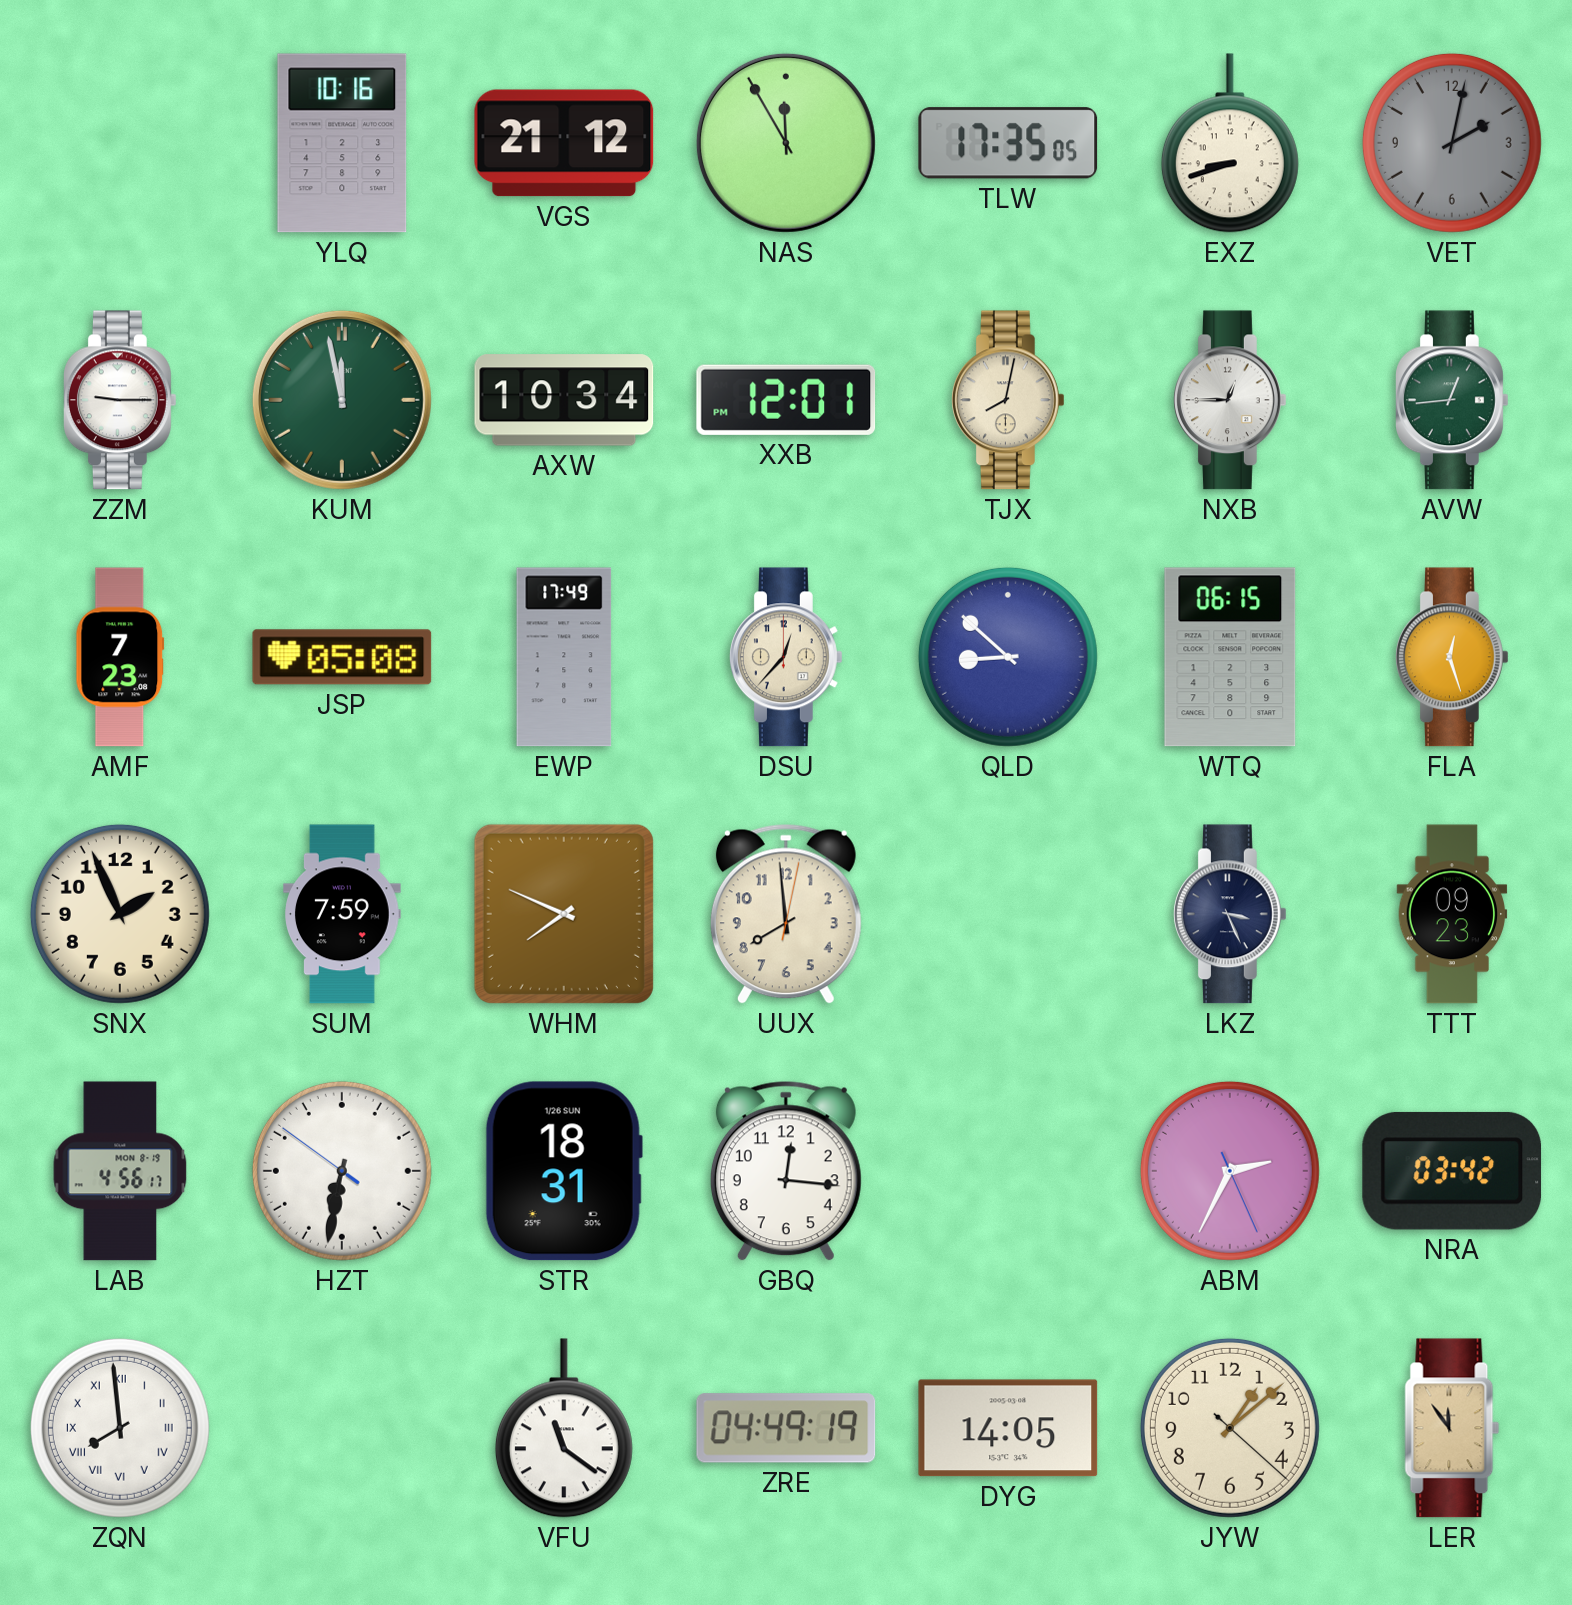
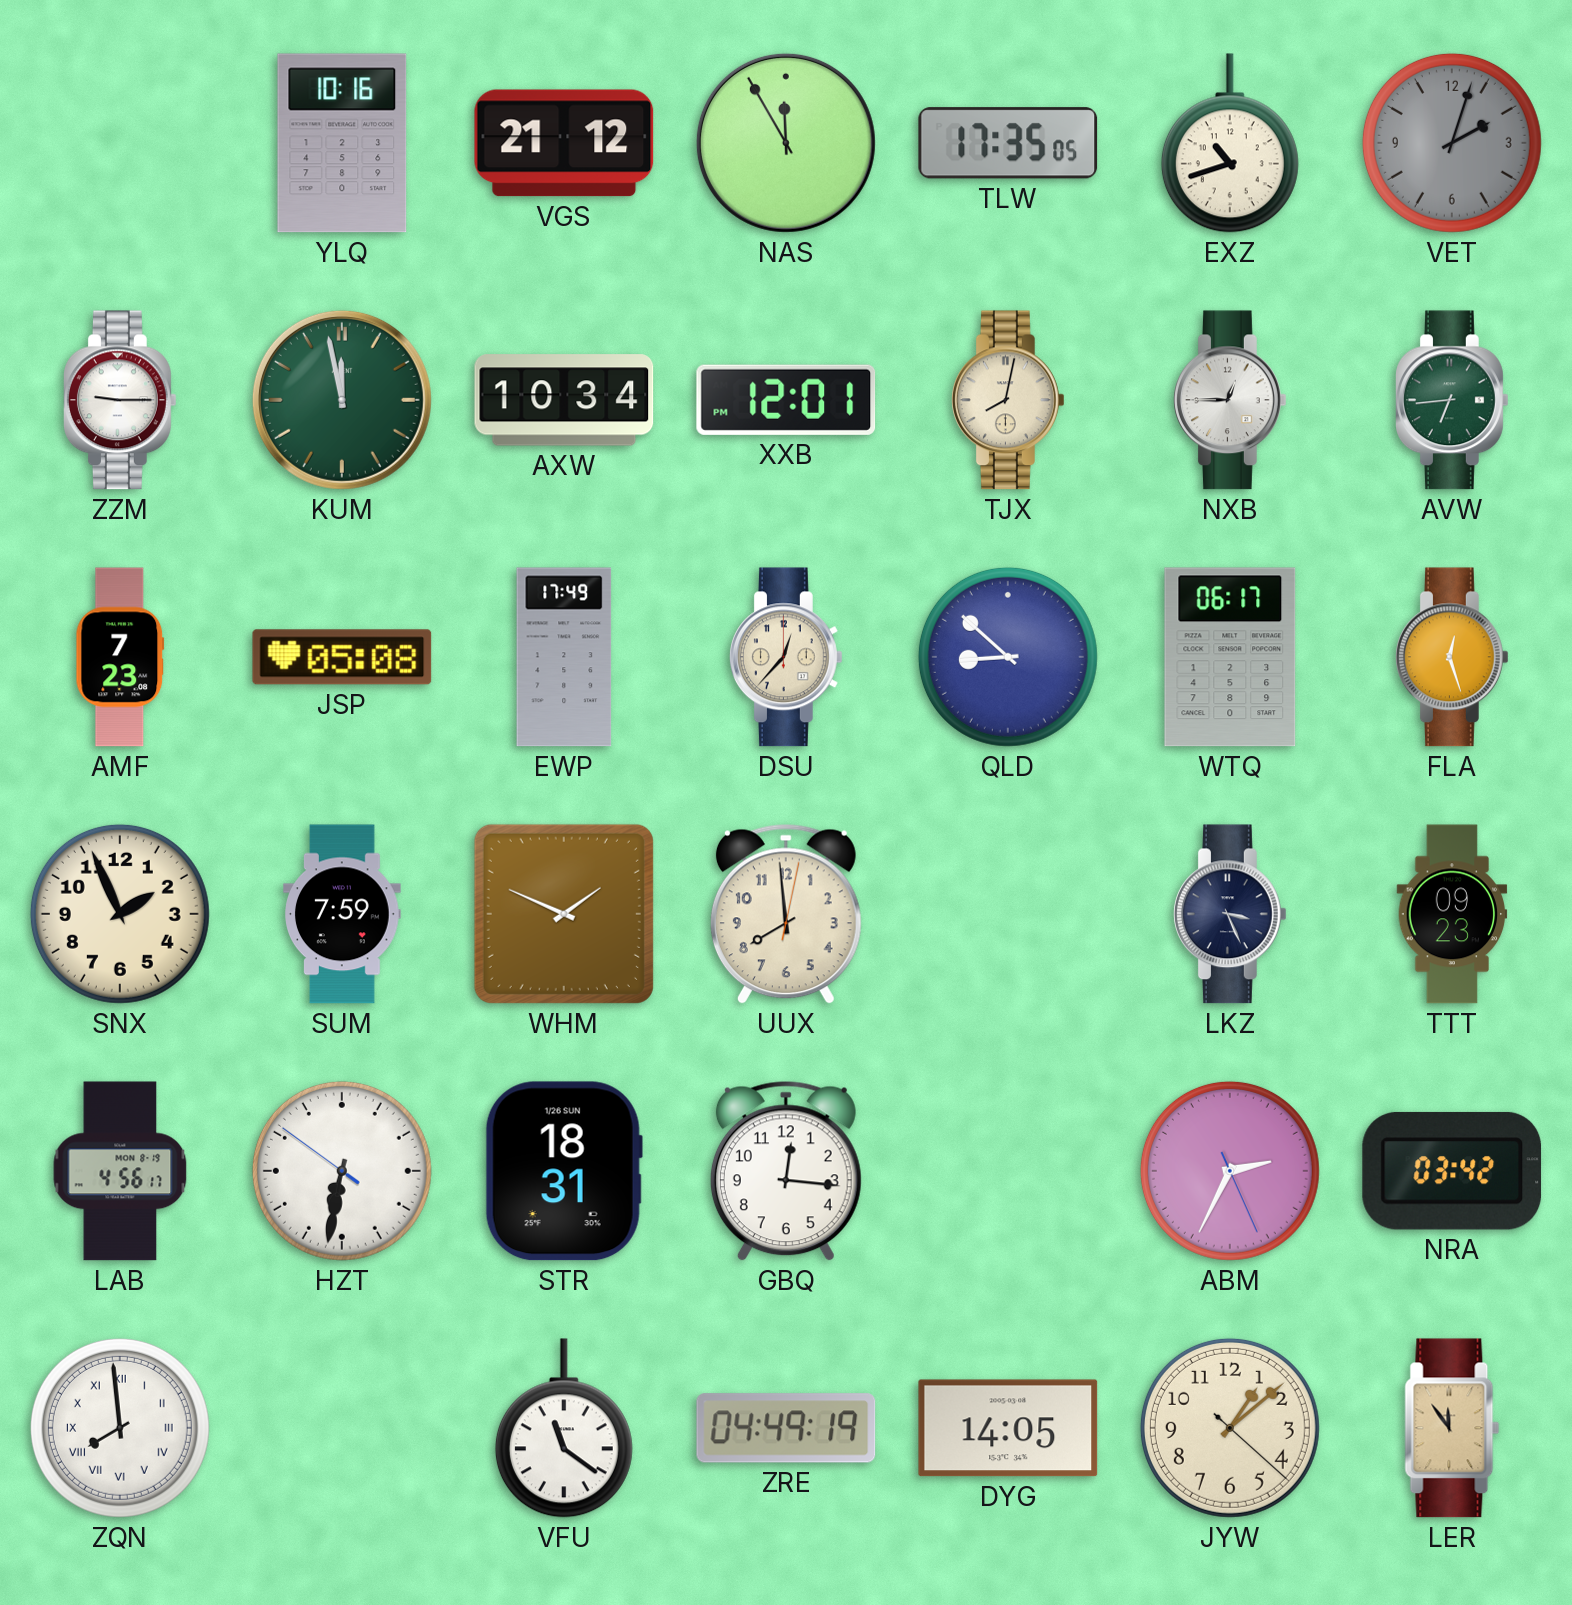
EXZ: 8:42 -> 10:42
VET: 2:02 -> 2:03
AVW: 12:44 -> 6:44
WTQ: 06:15 -> 06:17
WHM: 7:49 -> 1:49
